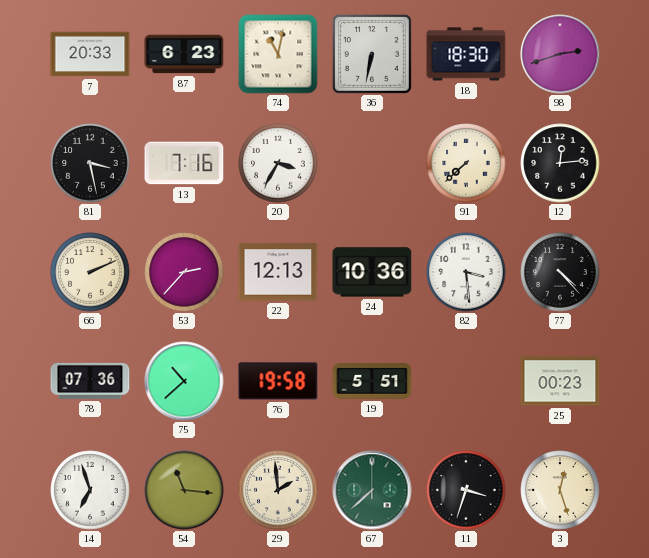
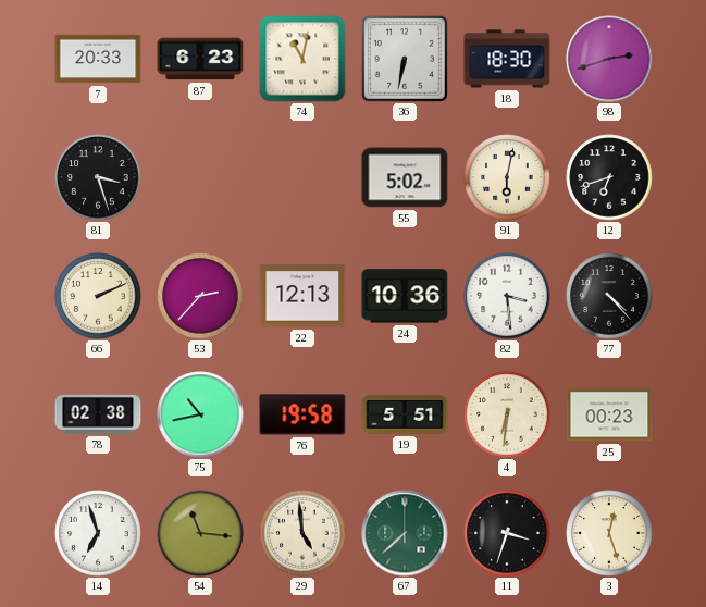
81: 3:28 -> 3:27
13: 7:16 -> none
20: 3:35 -> none
55: none -> 5:02
91: 7:38 -> 6:02
12: 12:14 -> 6:42
78: 07:36 -> 02:38
75: 10:38 -> 10:43
4: none -> 6:31
29: 1:59 -> 4:59
